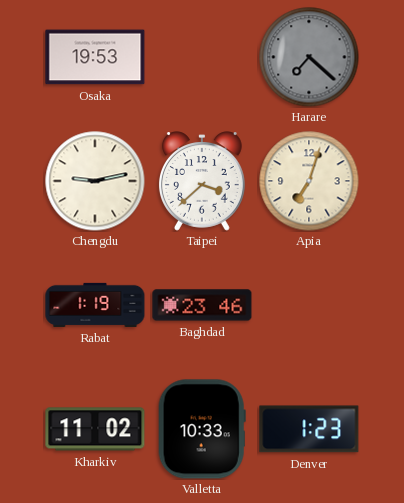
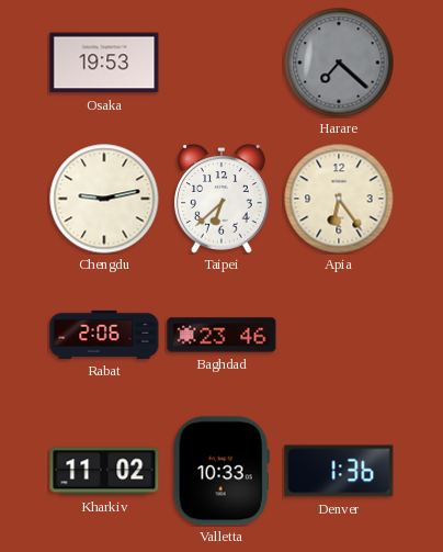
Taipei: 3:38 -> 6:38
Apia: 7:03 -> 6:24
Rabat: 1:19 -> 2:06
Denver: 1:23 -> 1:36
